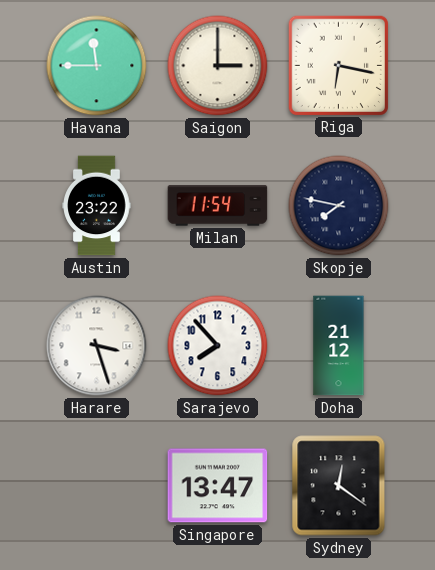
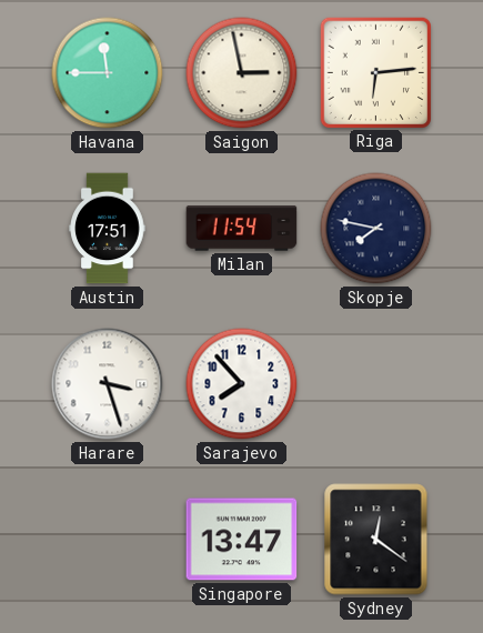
Saigon: 3:00 -> 2:58
Riga: 6:17 -> 6:14
Austin: 23:22 -> 17:51
Doha: 21:12 -> none
